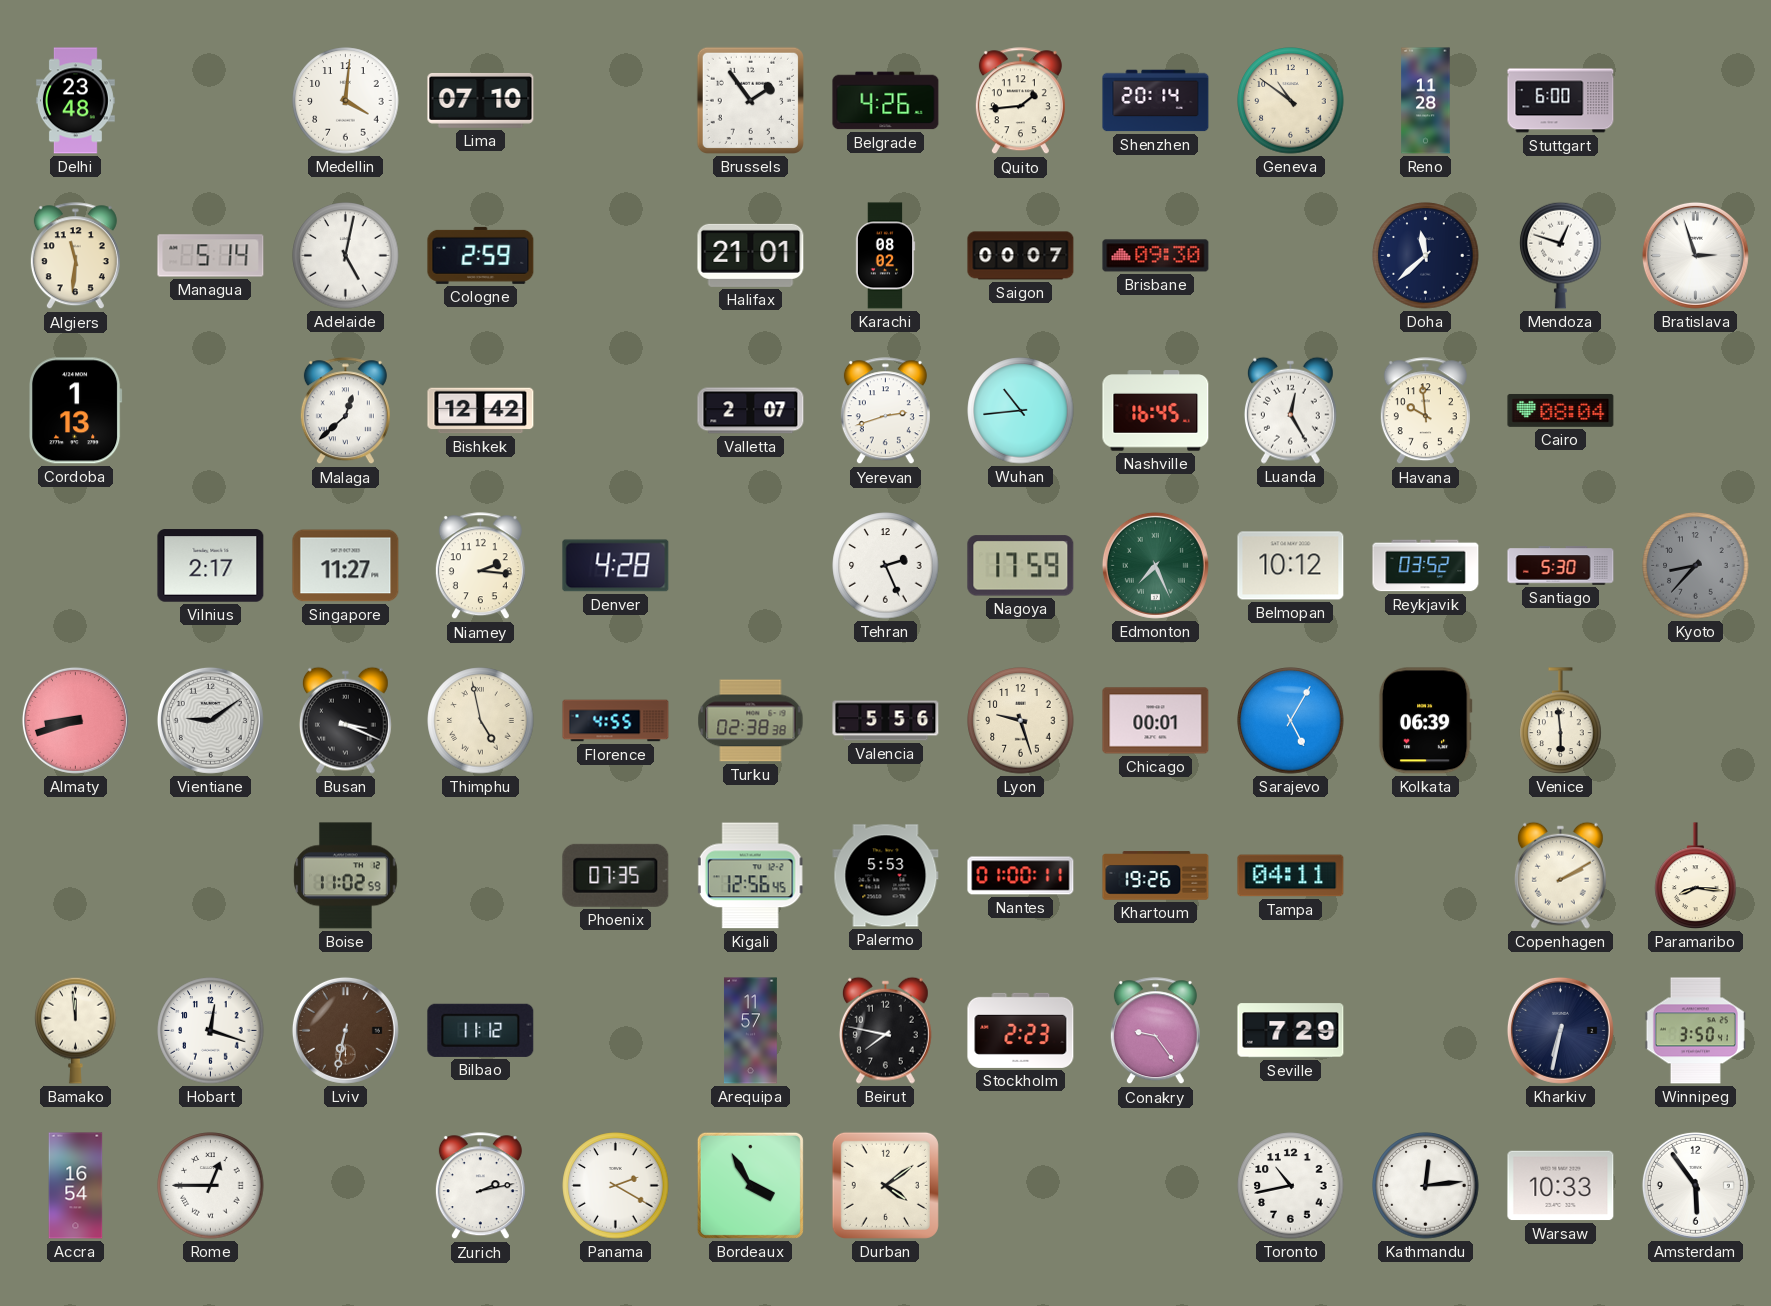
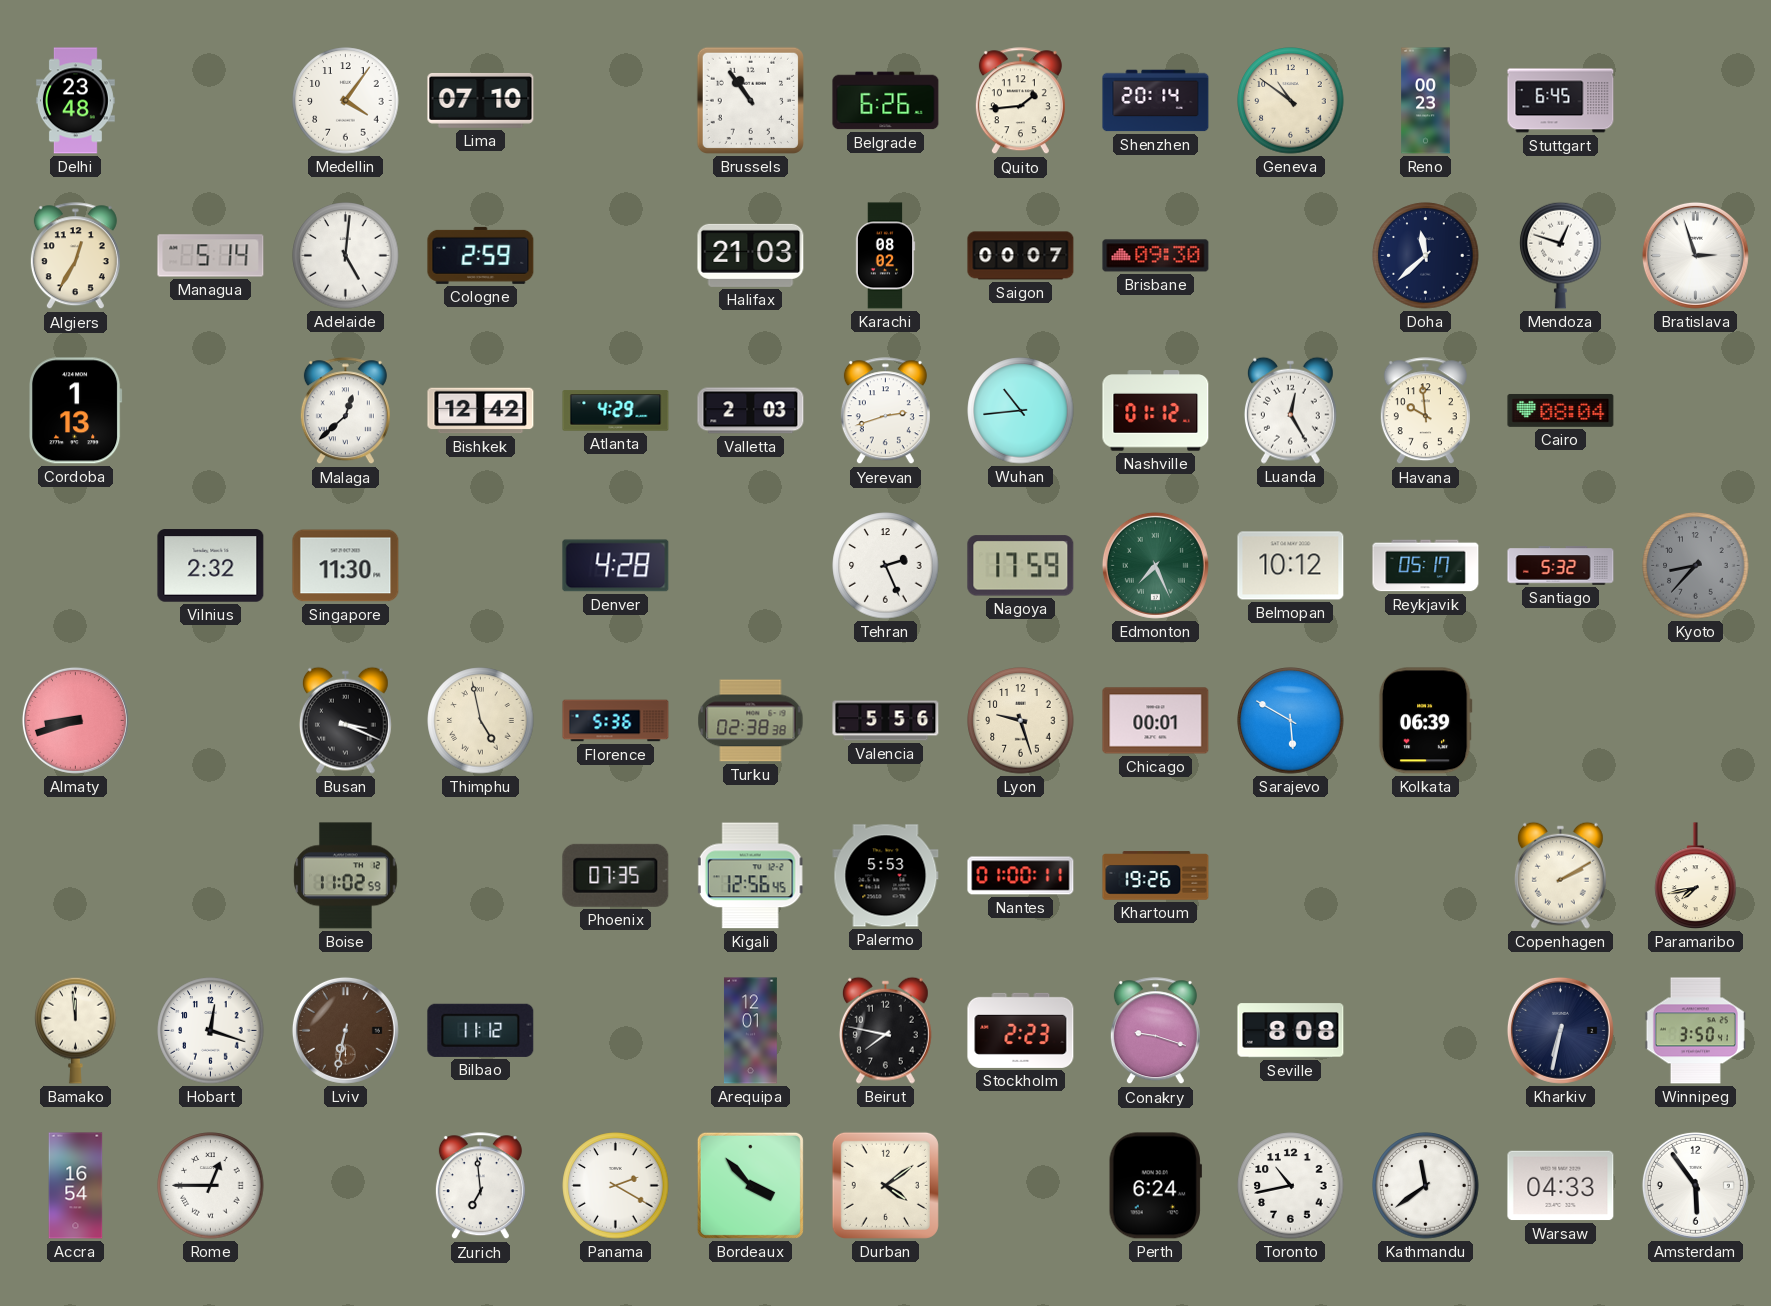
Medellin: 4:01 -> 4:06
Brussels: 1:54 -> 10:54
Belgrade: 4:26 -> 6:26
Reno: 11:28 -> 00:23
Stuttgart: 6:00 -> 6:45
Algiers: 11:31 -> 12:35
Adelaide: 5:02 -> 5:01
Halifax: 21:01 -> 21:03
Atlanta: none -> 4:29
Valletta: 2:07 -> 2:03
Nashville: 16:45 -> 01:12
Vilnius: 2:17 -> 2:32
Singapore: 11:27 -> 11:30
Niamey: 2:16 -> none
Reykjavik: 03:52 -> 05:17
Santiago: 5:30 -> 5:32
Vientiane: 9:09 -> none
Florence: 4:55 -> 5:36
Sarajevo: 5:05 -> 5:50
Venice: 5:59 -> none
Tampa: 04:11 -> none
Paramaribo: 8:16 -> 7:43
Arequipa: 11:57 -> 12:01
Conakry: 9:24 -> 9:18
Seville: 7:29 -> 8:08
Zurich: 2:13 -> 6:59
Bordeaux: 3:55 -> 3:53
Perth: none -> 6:24
Kathmandu: 12:14 -> 11:39
Warsaw: 10:33 -> 04:33
